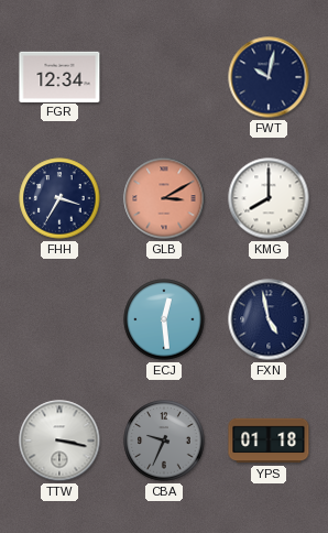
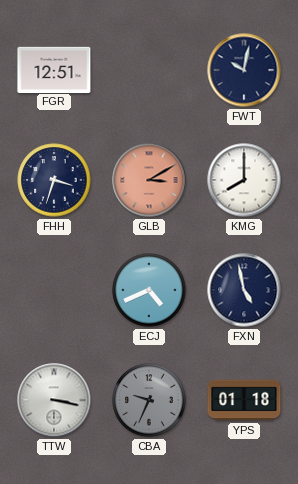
FGR: 12:34 -> 12:51
FHH: 3:35 -> 3:33
ECJ: 12:29 -> 4:41
